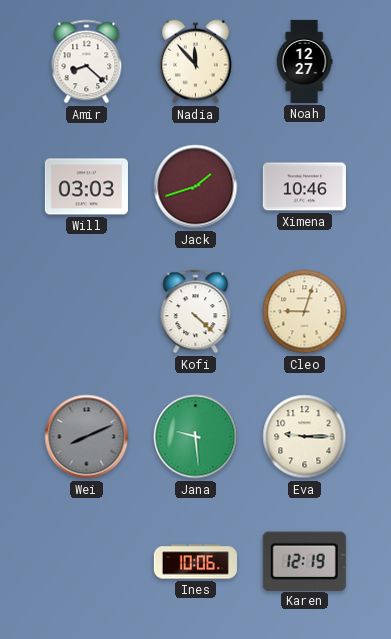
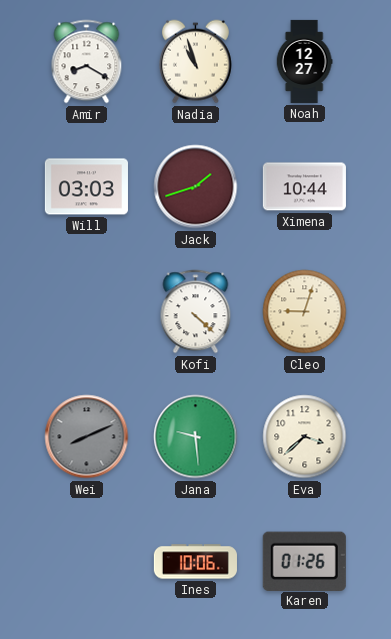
Amir: 8:22 -> 8:20
Nadia: 11:53 -> 10:57
Ximena: 10:46 -> 10:44
Eva: 9:15 -> 3:38
Karen: 12:19 -> 01:26
